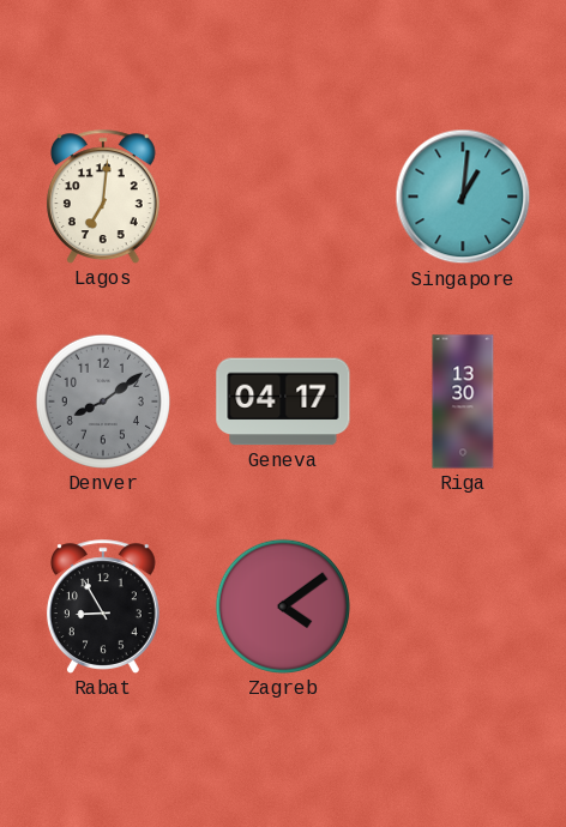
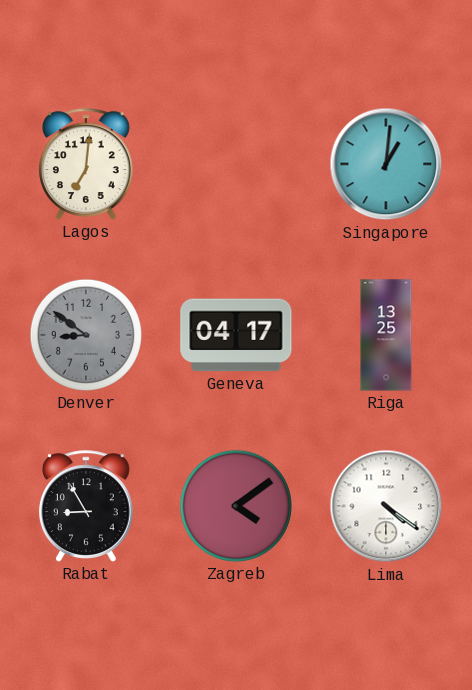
Denver: 8:09 -> 8:51
Riga: 13:30 -> 13:25
Lima: none -> 4:21
